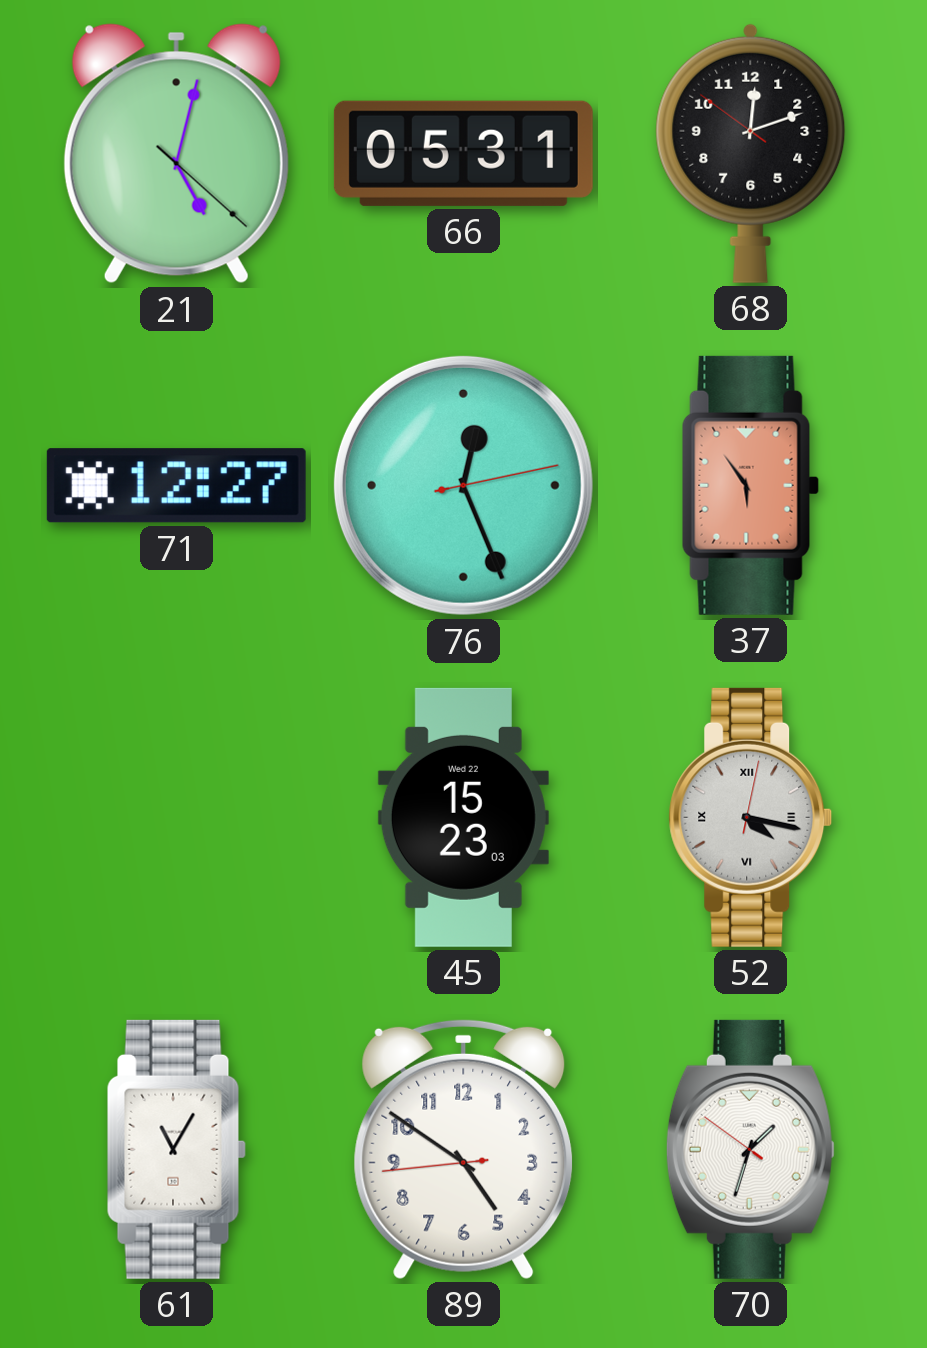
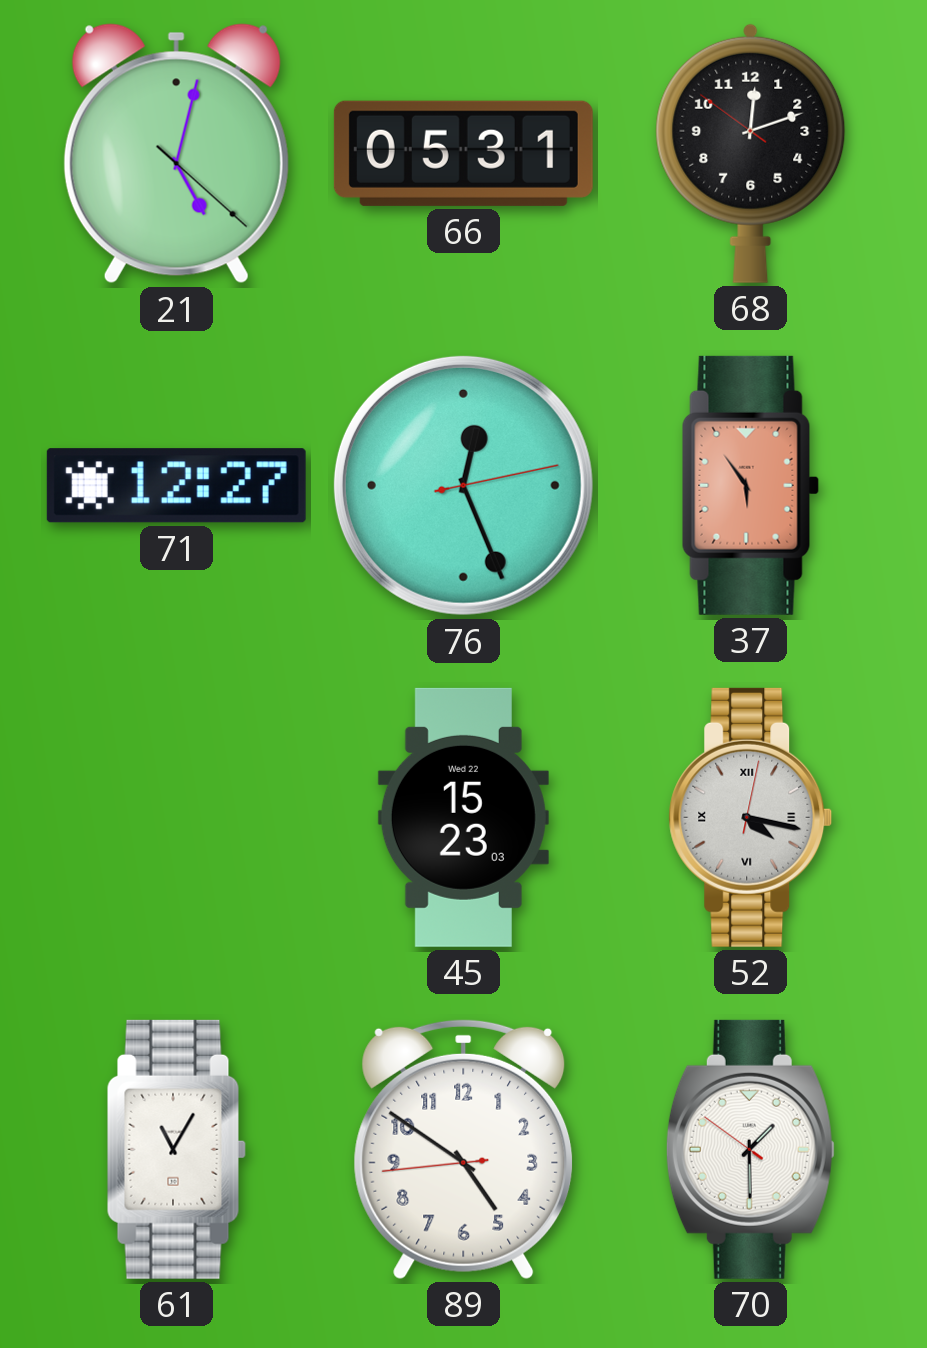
70: 1:32 -> 1:29
